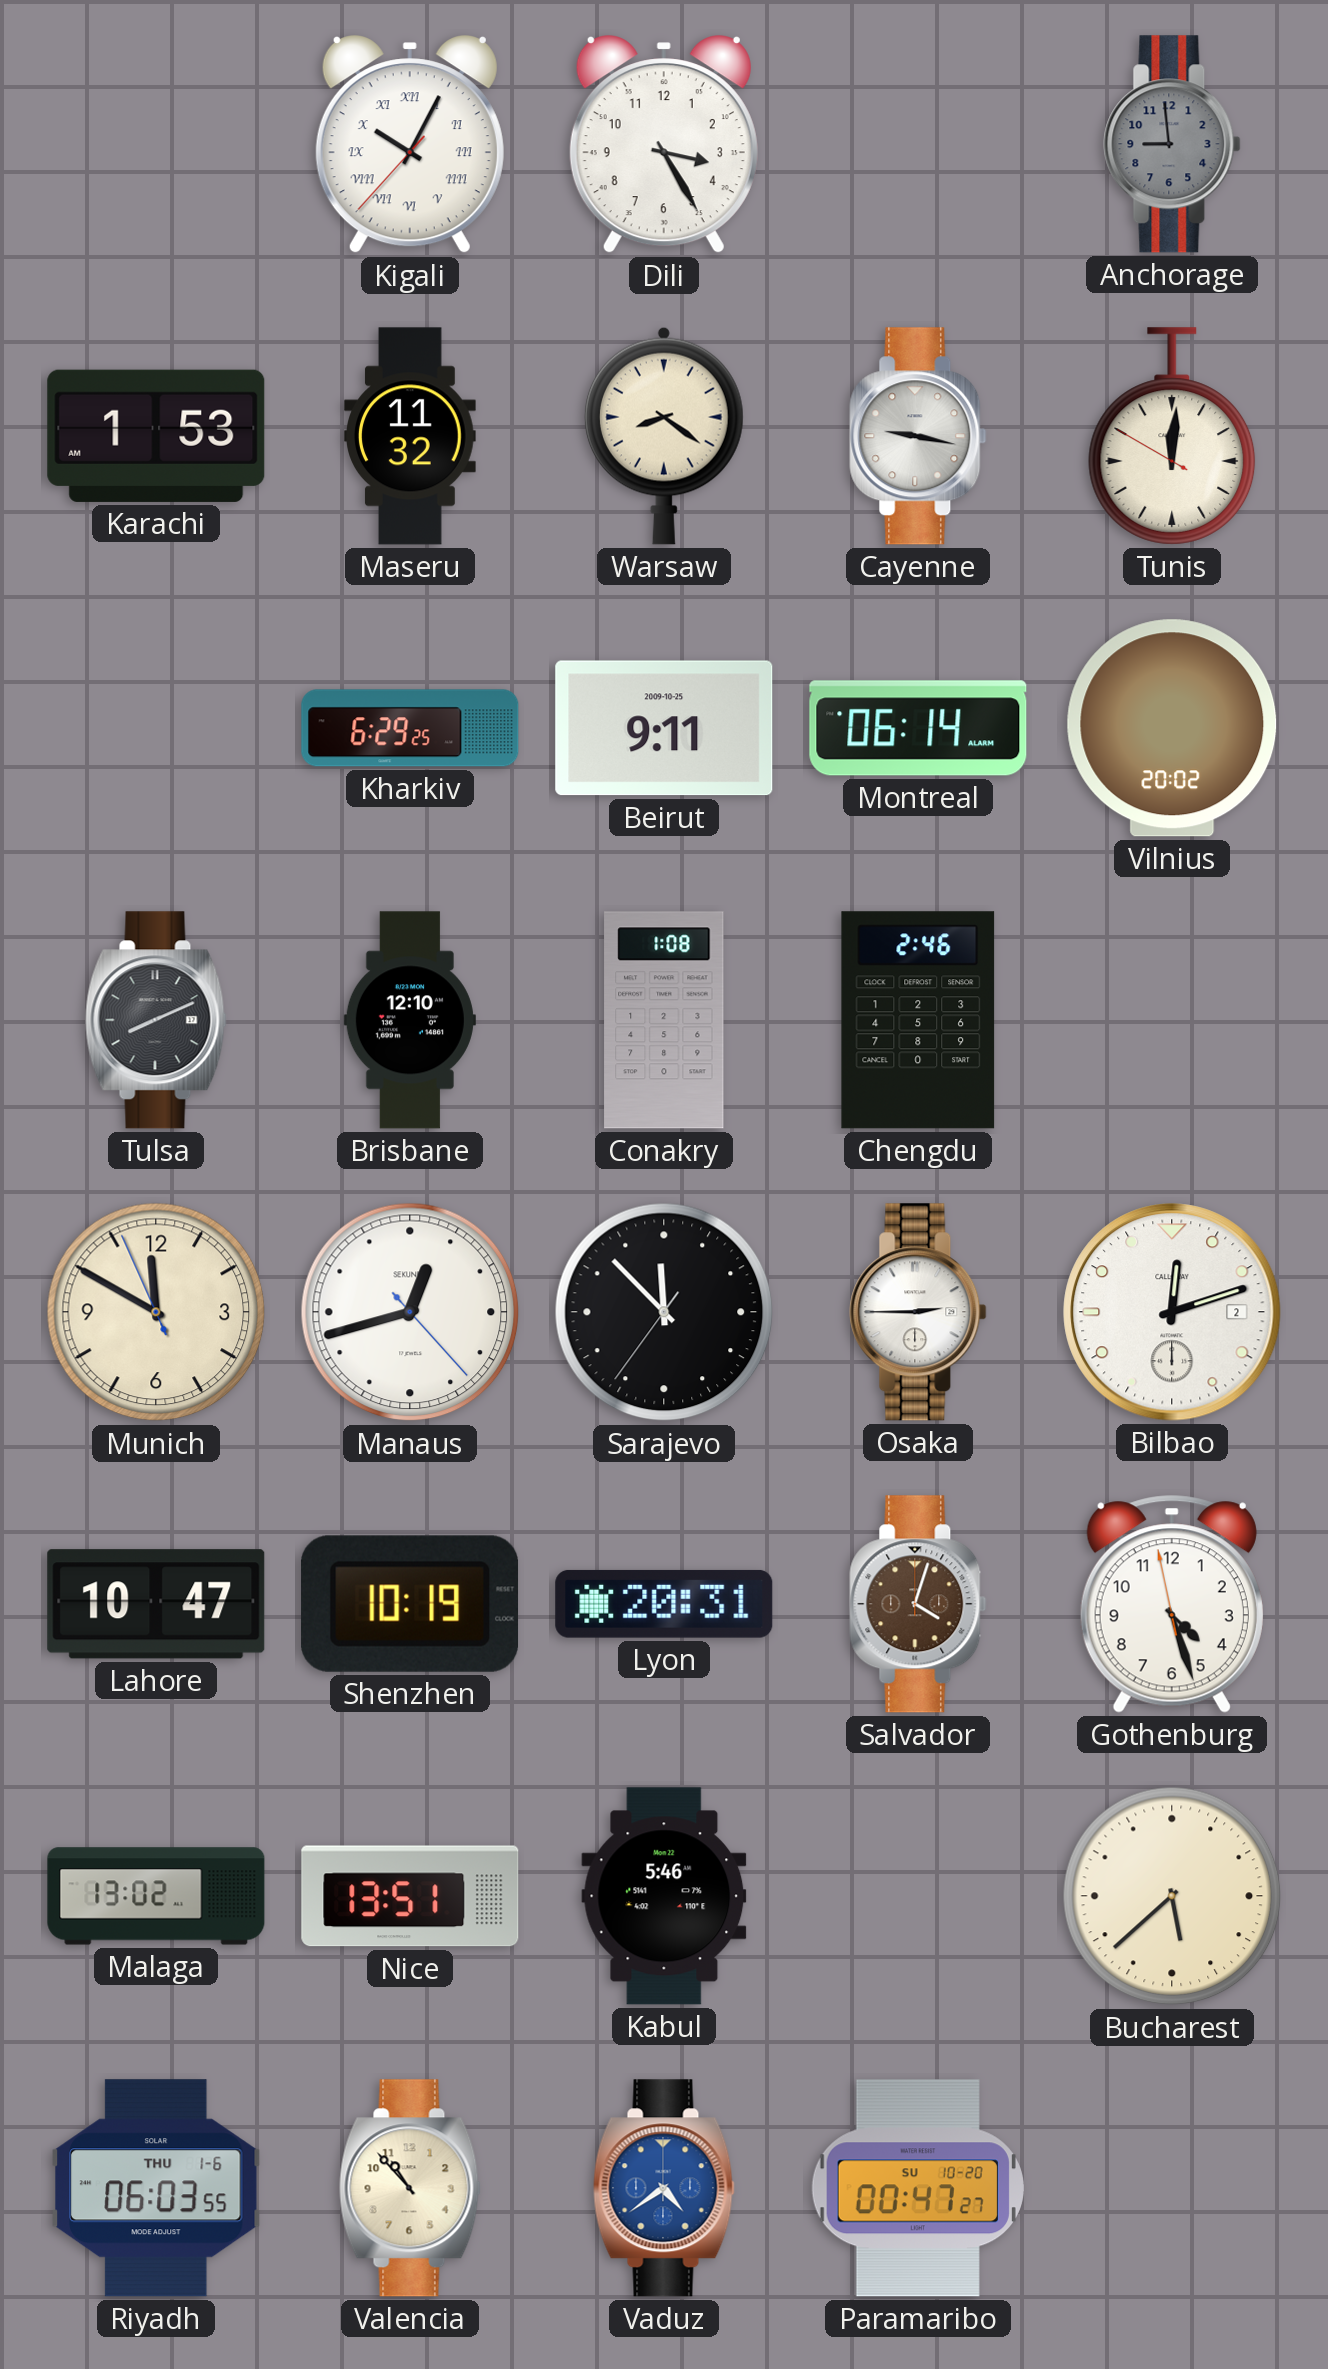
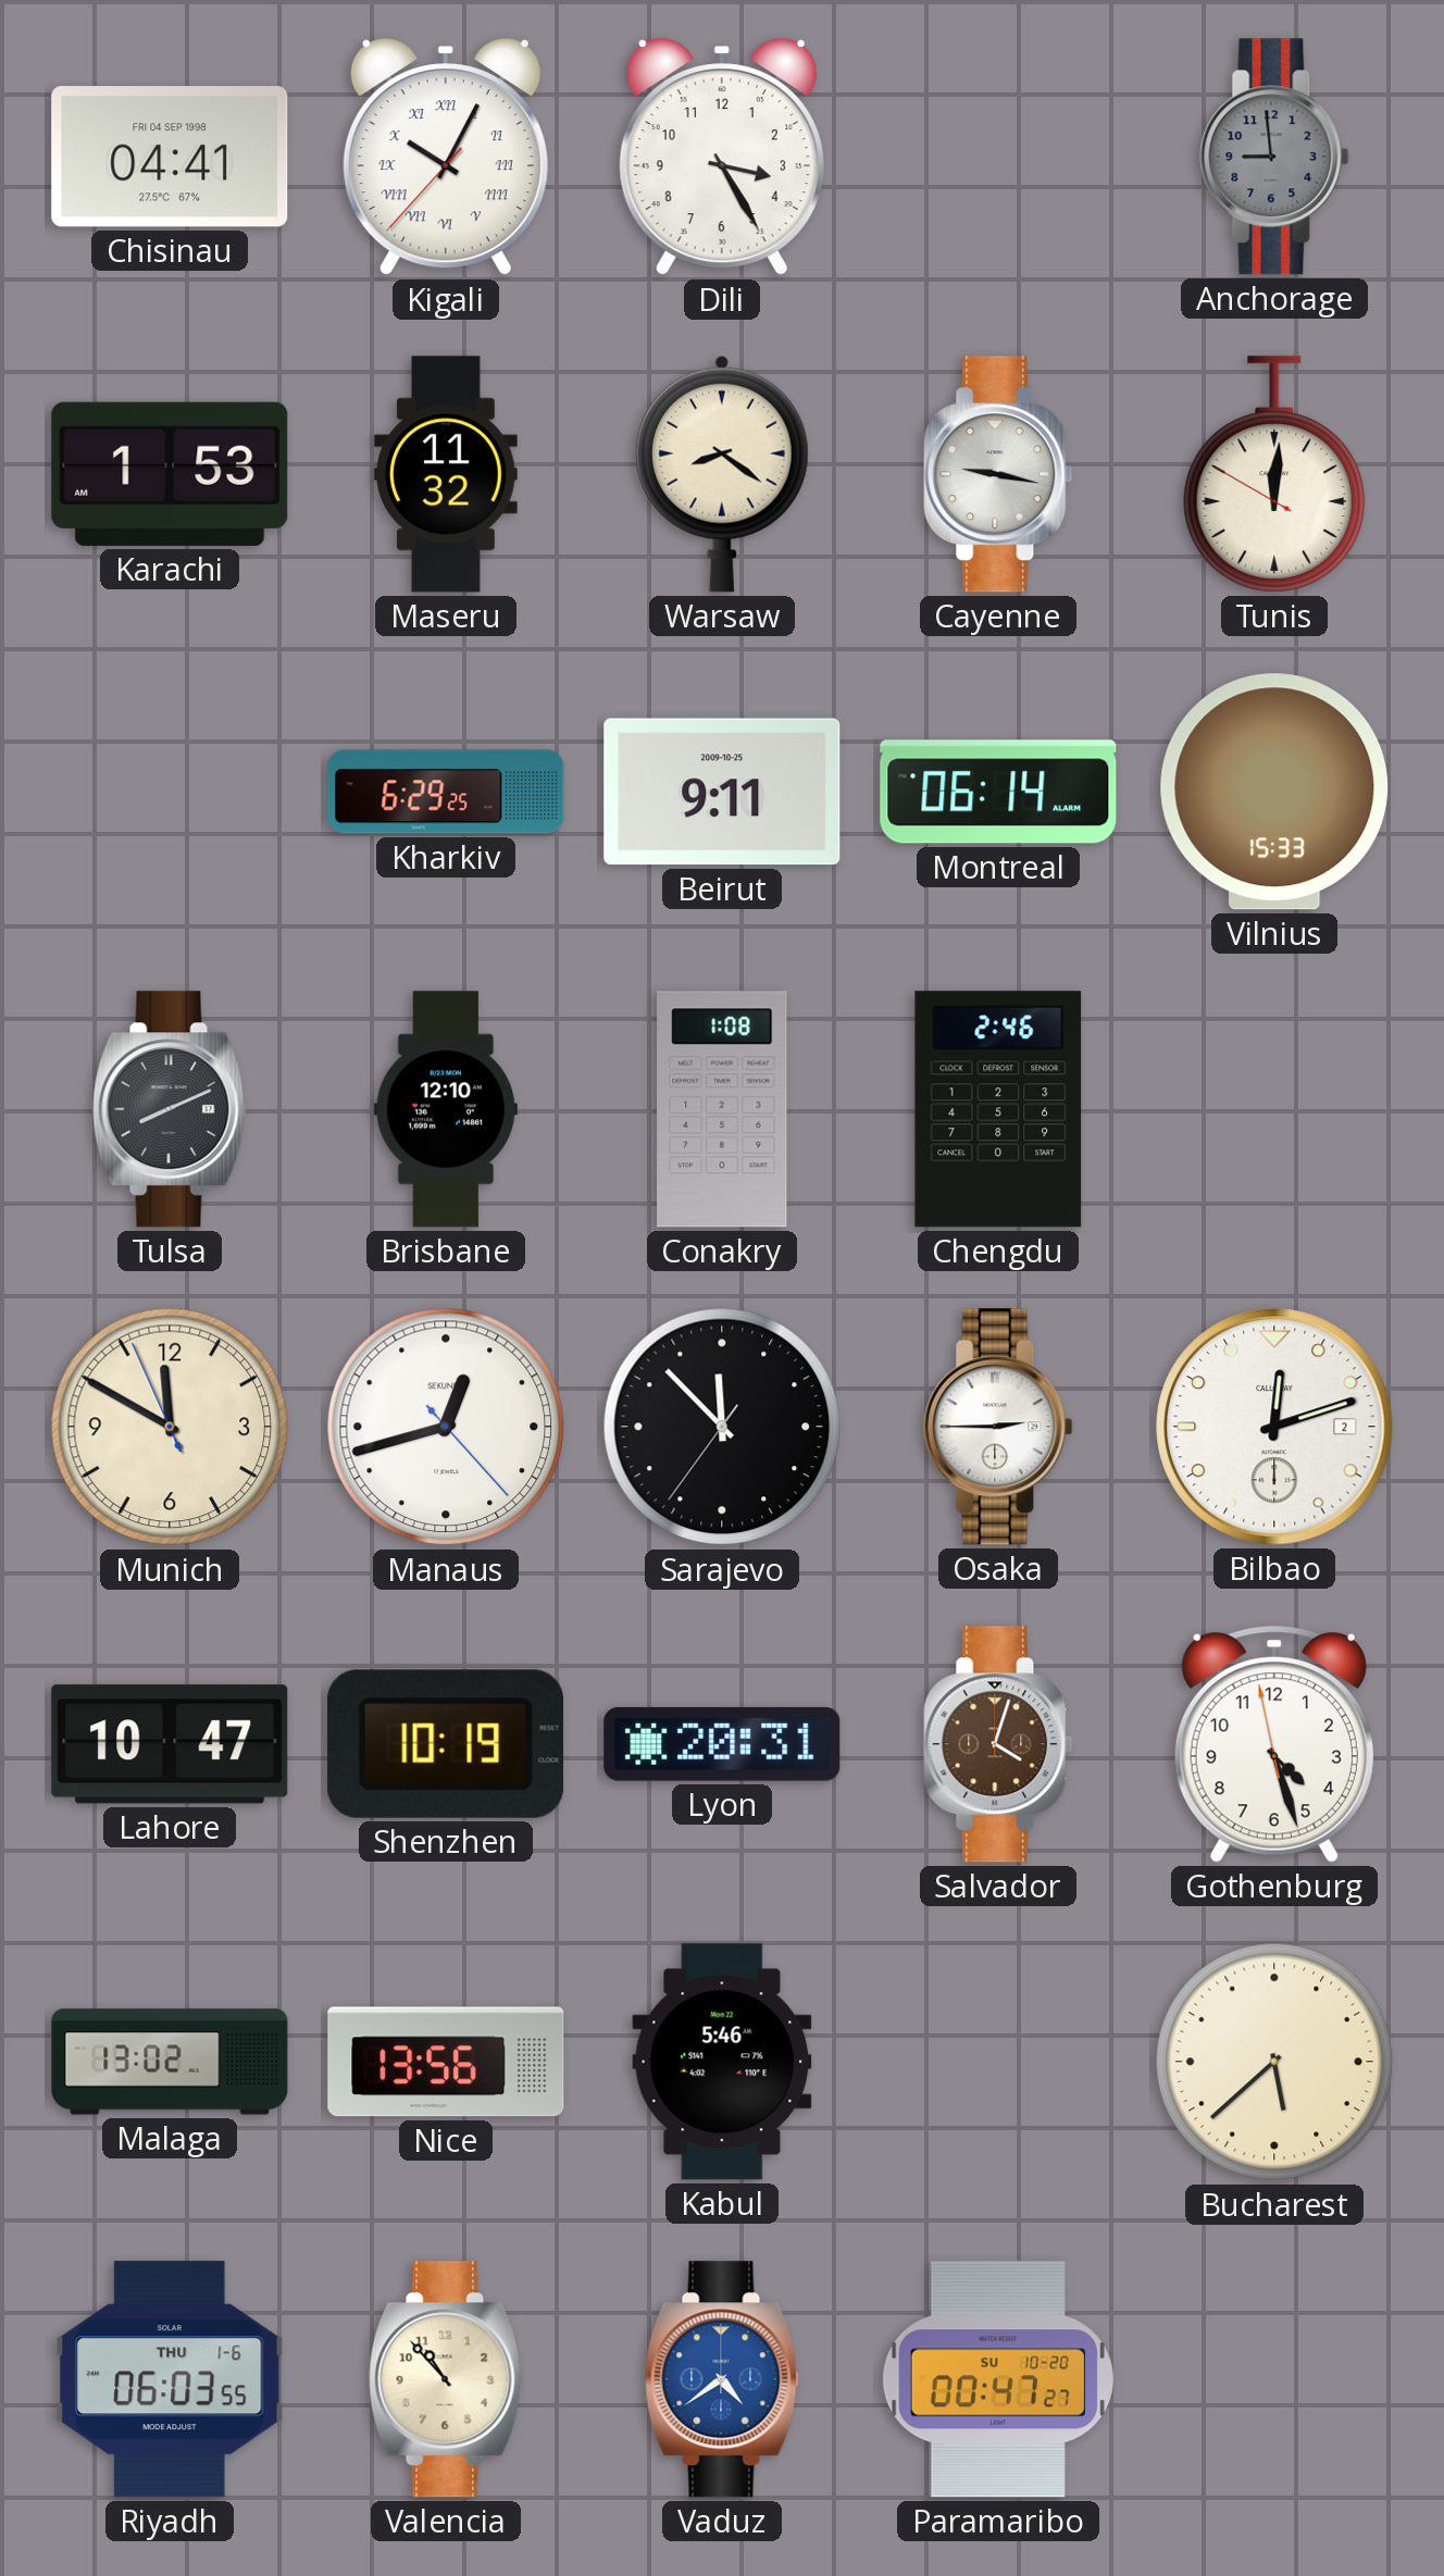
Chisinau: none -> 04:41
Vilnius: 20:02 -> 15:33
Nice: 13:51 -> 13:56
